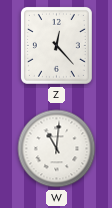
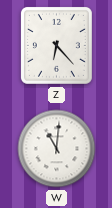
Z: 12:23 -> 6:23
